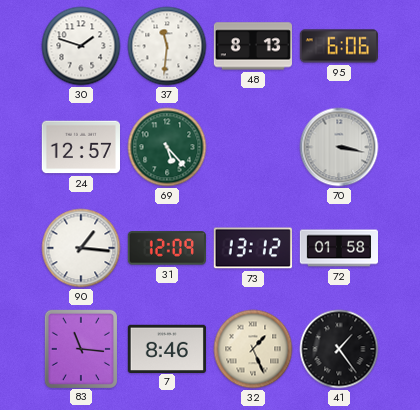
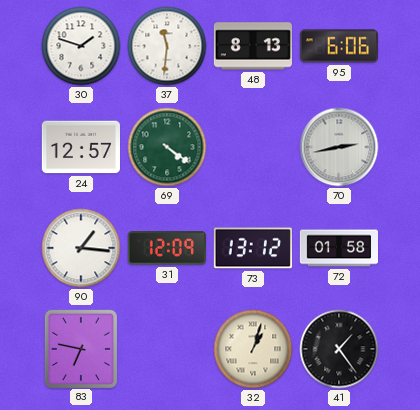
69: 5:23 -> 4:21
70: 3:17 -> 2:43
83: 11:16 -> 6:47
7: 8:46 -> none
32: 1:26 -> 1:03
